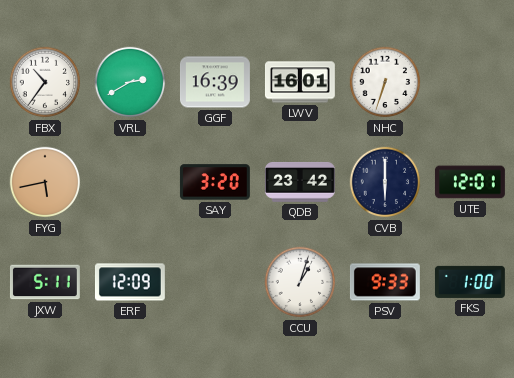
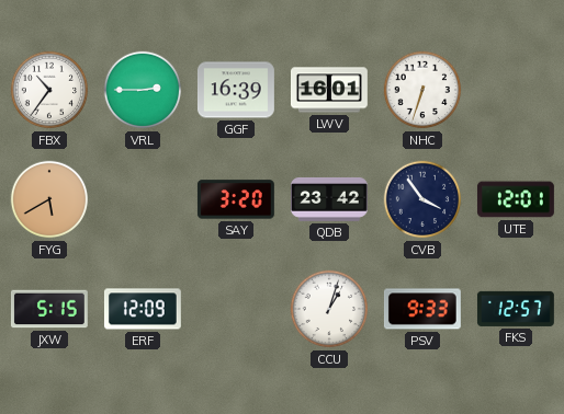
VRL: 2:40 -> 2:45
FYG: 5:43 -> 5:40
CVB: 6:00 -> 3:54
JXW: 5:11 -> 5:15
FKS: 1:00 -> 12:57
